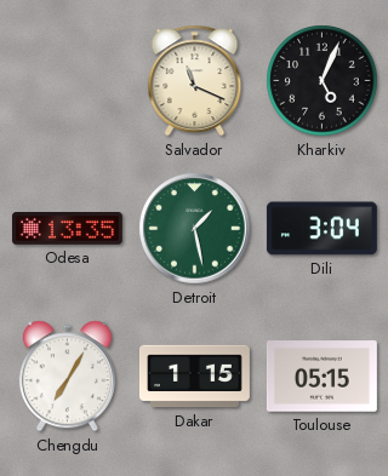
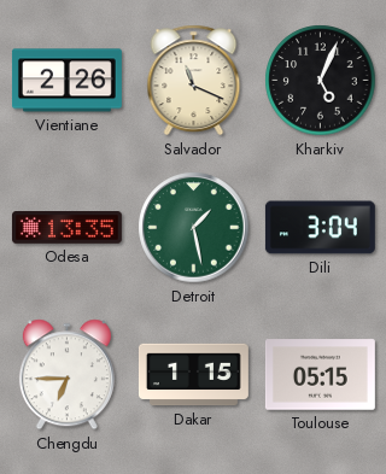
Vientiane: none -> 2:26
Chengdu: 7:05 -> 6:45
